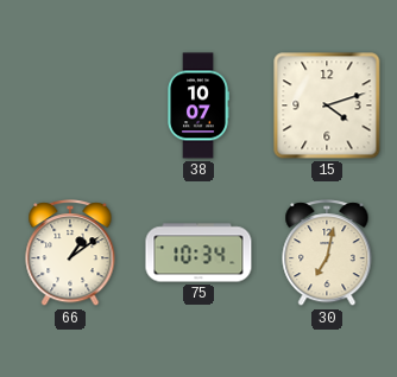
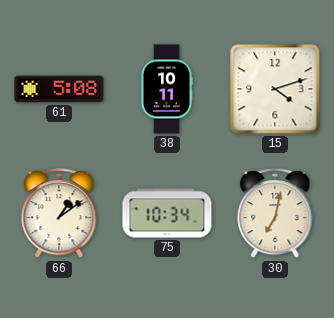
61: none -> 5:08
38: 10:07 -> 10:11
